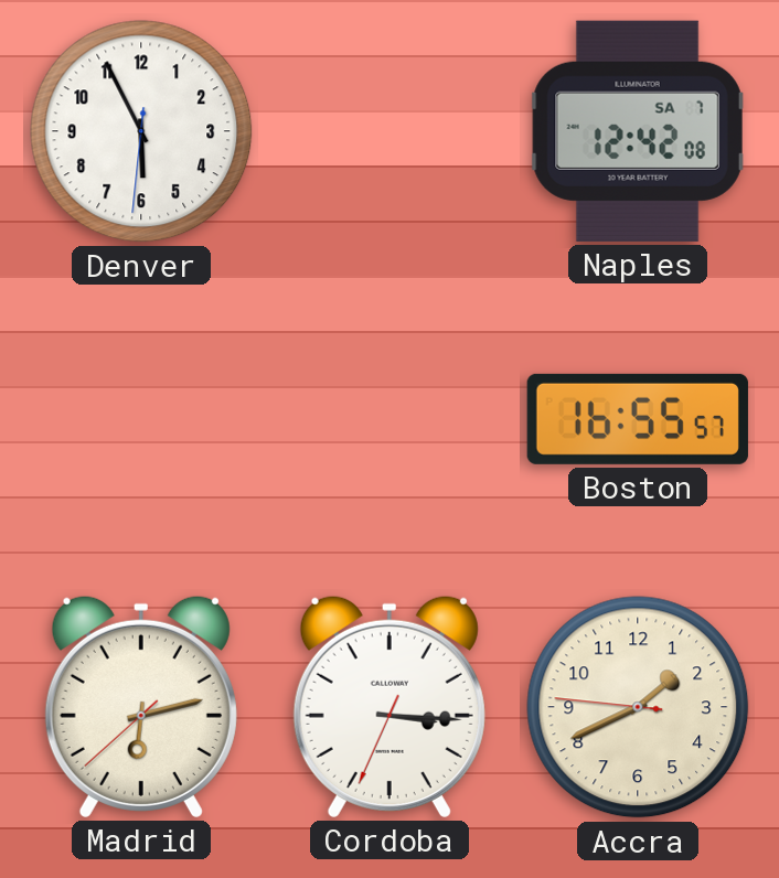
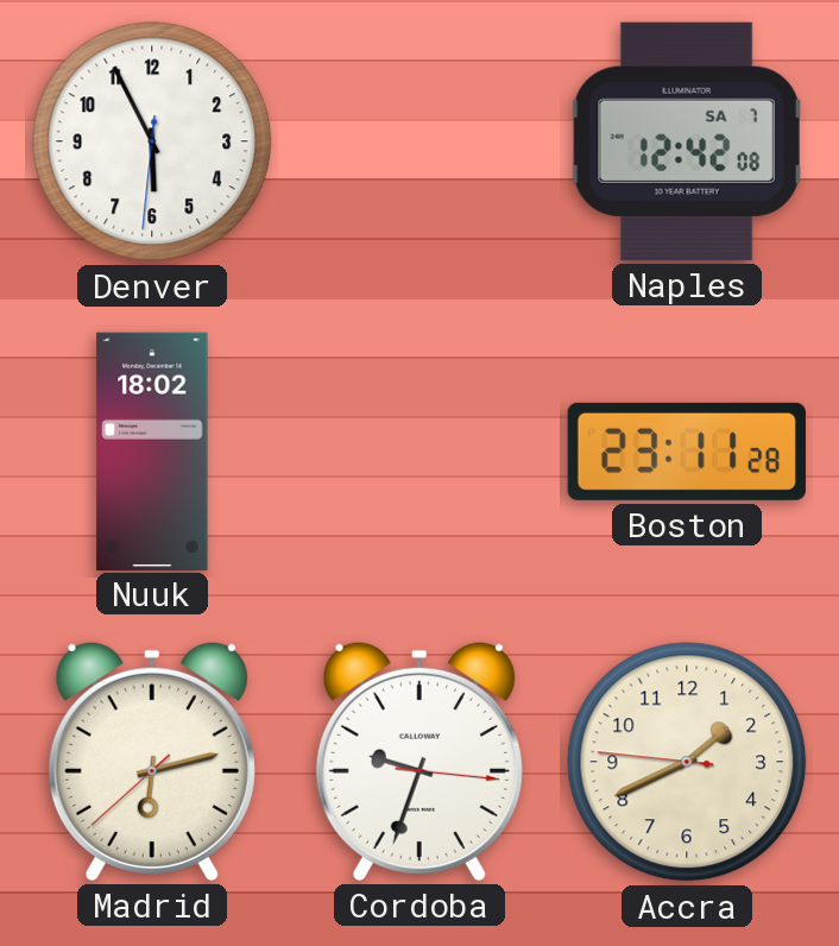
Nuuk: none -> 18:02
Boston: 16:55 -> 23:11
Cordoba: 3:15 -> 9:33
